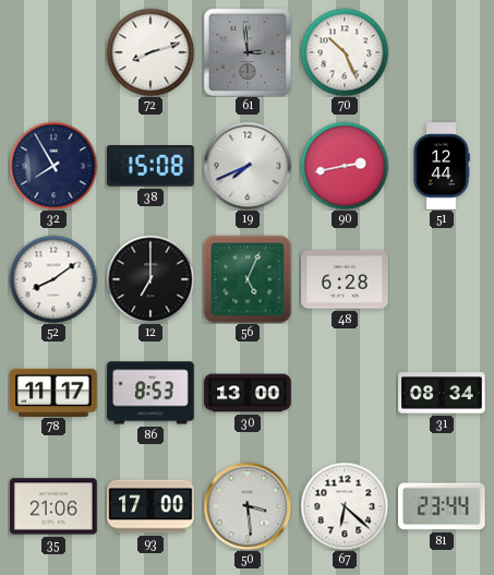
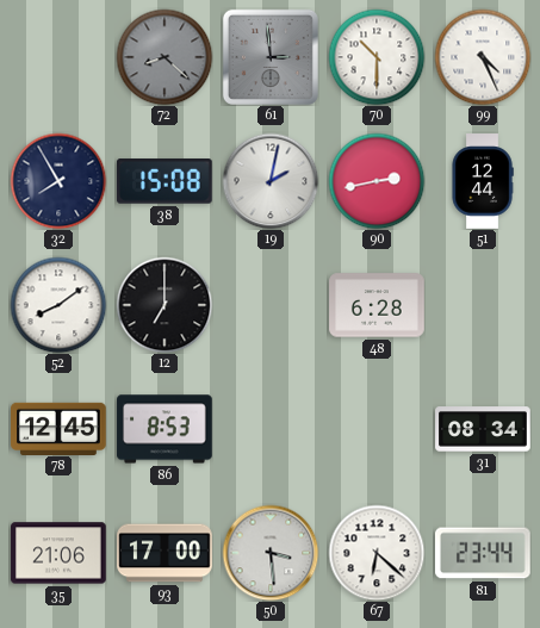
72: 8:12 -> 8:22
72 dial: white -> grey
70: 10:26 -> 10:30
99: none -> 4:26
19: 7:41 -> 2:02
56: 5:04 -> none
78: 11:17 -> 12:45
30: 13:00 -> none
